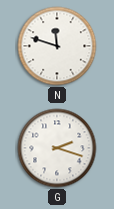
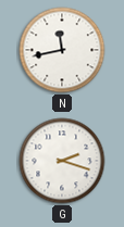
N: 11:48 -> 11:43
